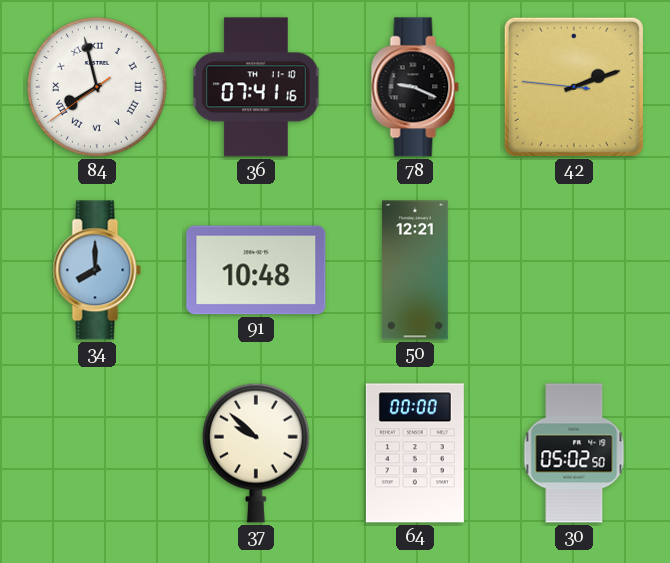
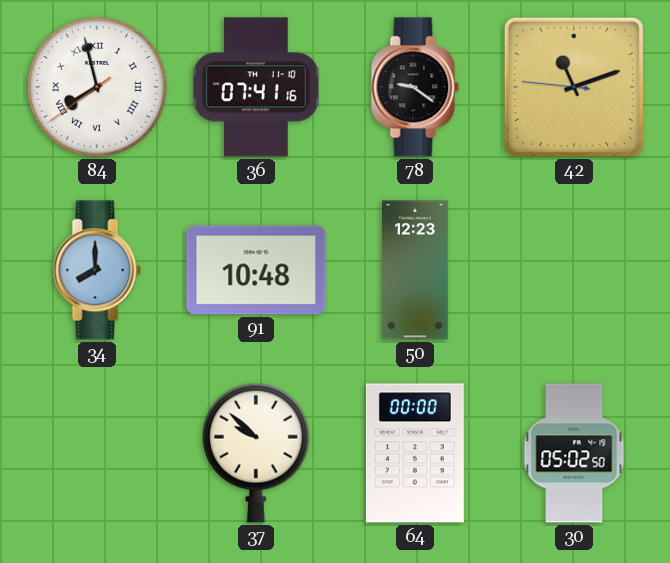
78: 9:19 -> 9:21
42: 2:11 -> 11:11
50: 12:21 -> 12:23
